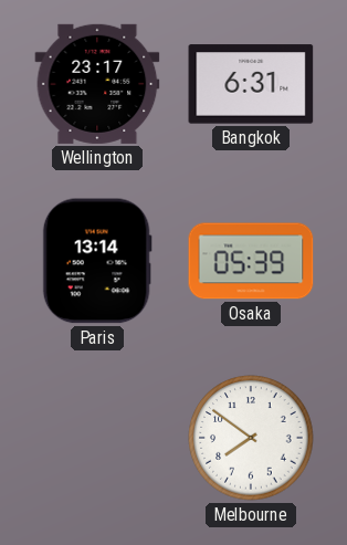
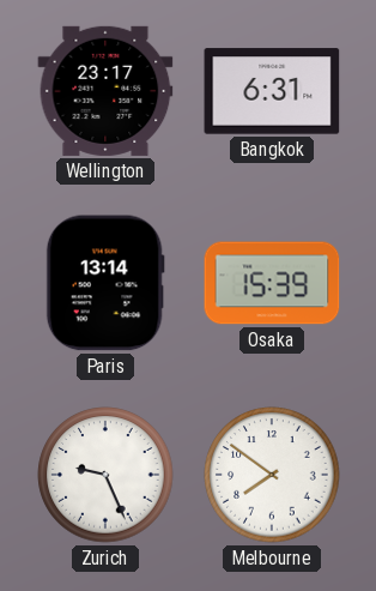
Osaka: 05:39 -> 15:39
Zurich: none -> 9:26
